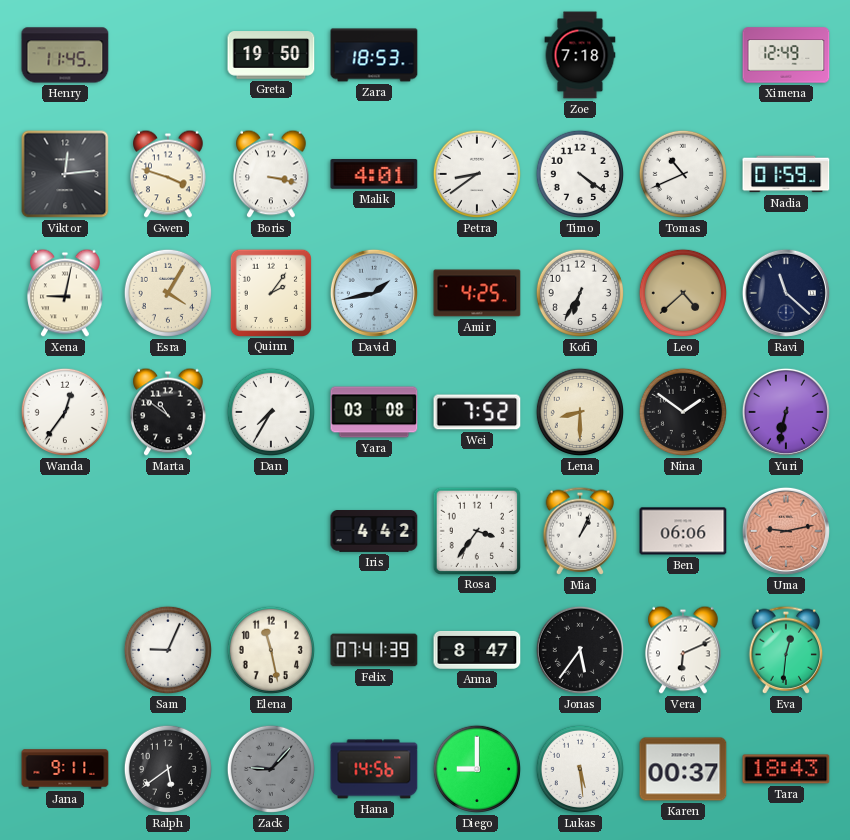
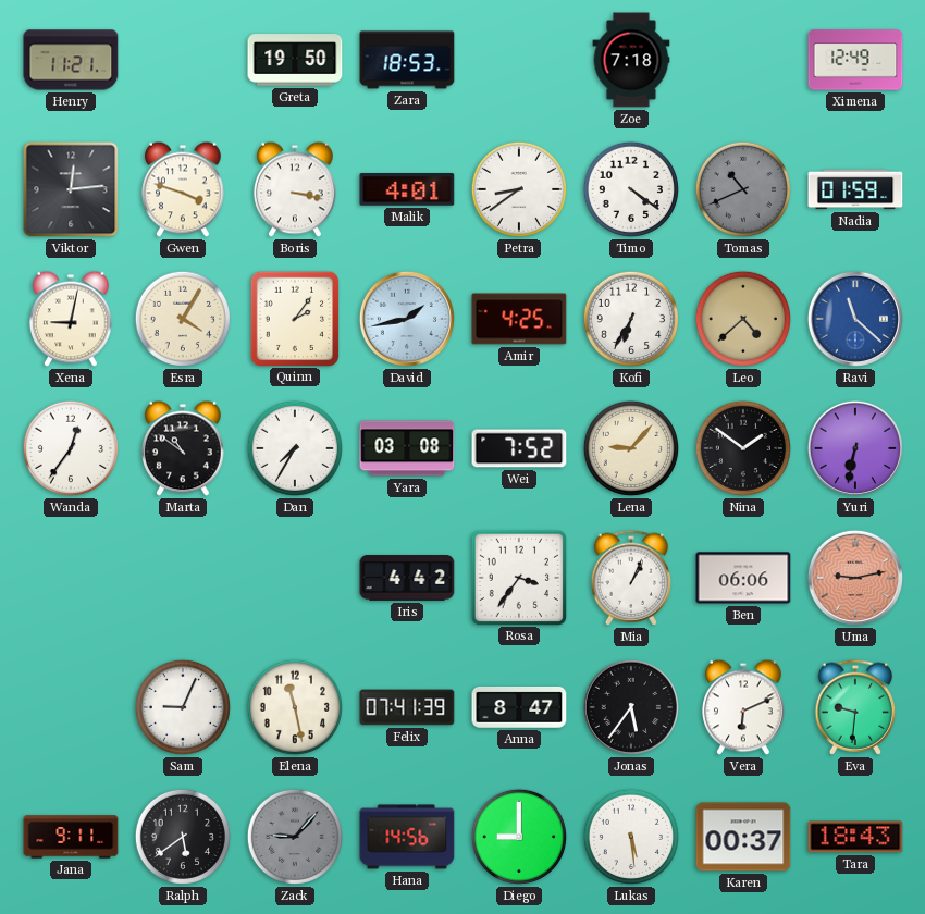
Henry: 11:45 -> 11:21
Tomas dial: white -> grey
Ravi dial: navy -> blue
Lena: 8:30 -> 9:07
Eva: 12:31 -> 9:31
